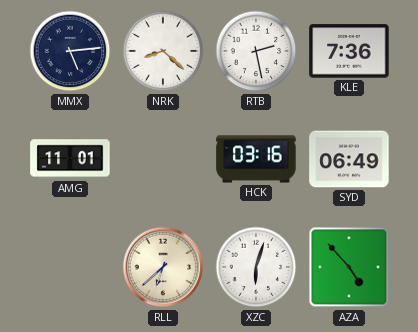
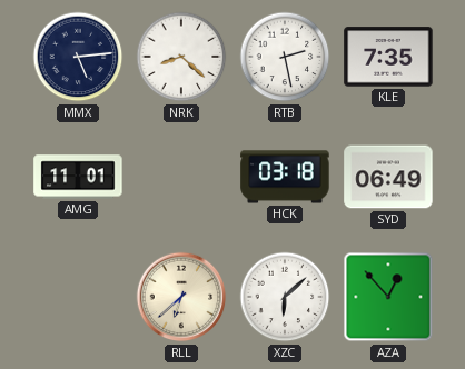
KLE: 7:36 -> 7:35
HCK: 03:16 -> 03:18
XZC: 6:03 -> 6:08
AZA: 4:53 -> 12:53
